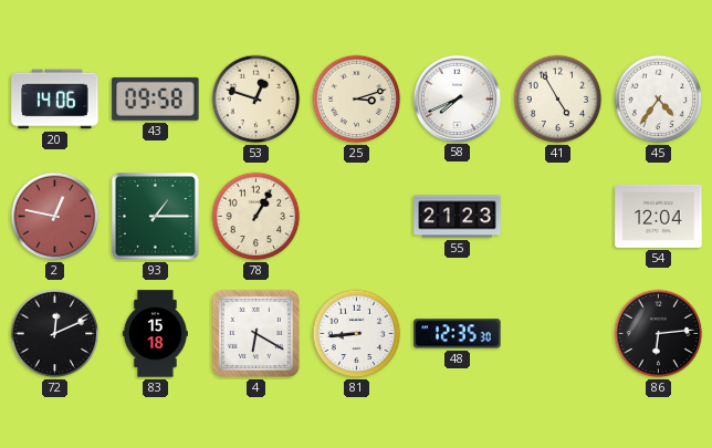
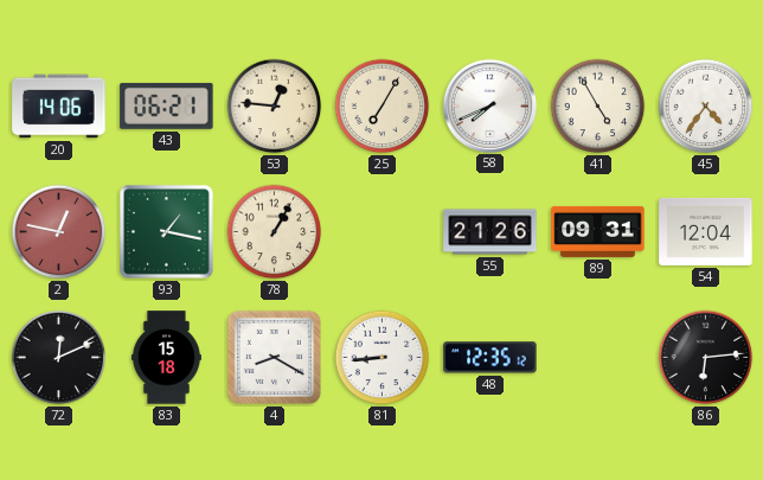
43: 09:58 -> 06:21
53: 12:48 -> 12:46
25: 3:12 -> 7:05
93: 1:15 -> 1:17
55: 21:23 -> 21:26
89: none -> 09:31
4: 6:20 -> 8:20
48: 12:35:30 -> 12:35:12
